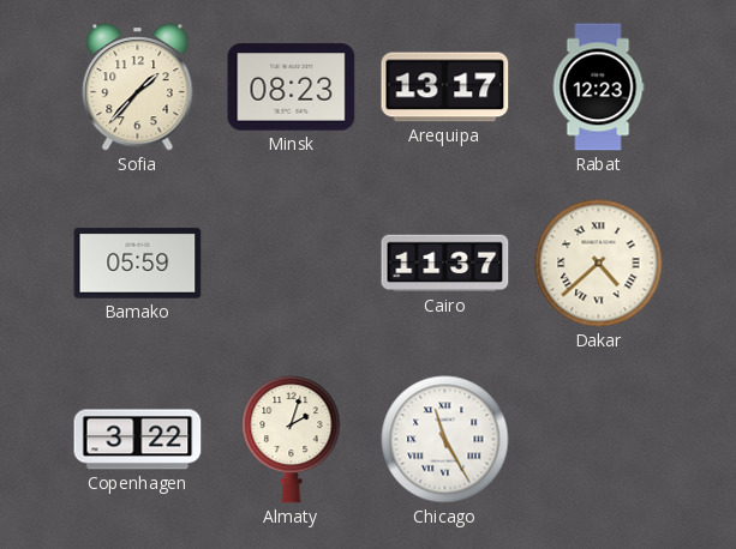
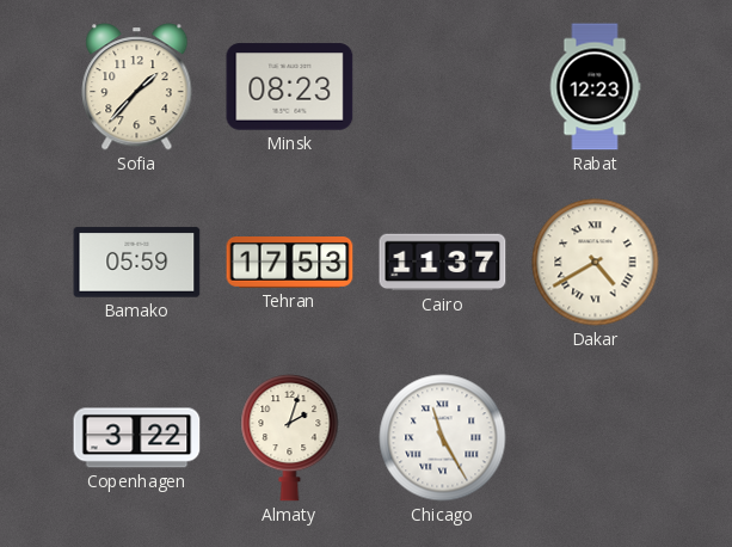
Arequipa: 13:17 -> none
Tehran: none -> 17:53
Dakar: 4:38 -> 4:40
